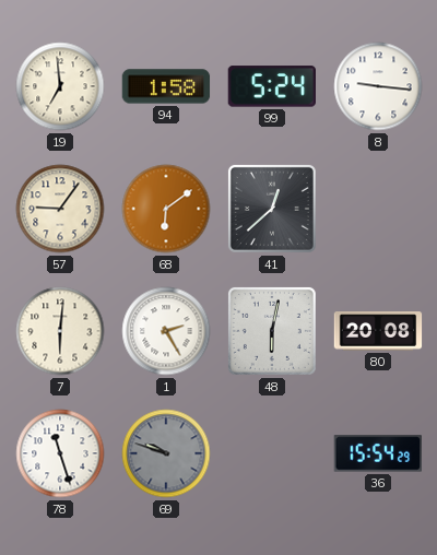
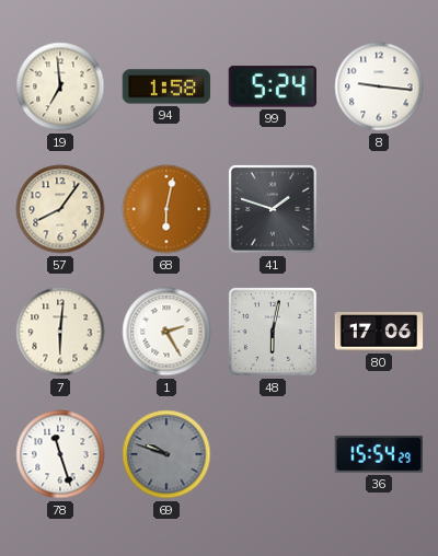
57: 9:06 -> 8:06
68: 6:09 -> 6:02
41: 12:38 -> 1:48
80: 20:08 -> 17:06
